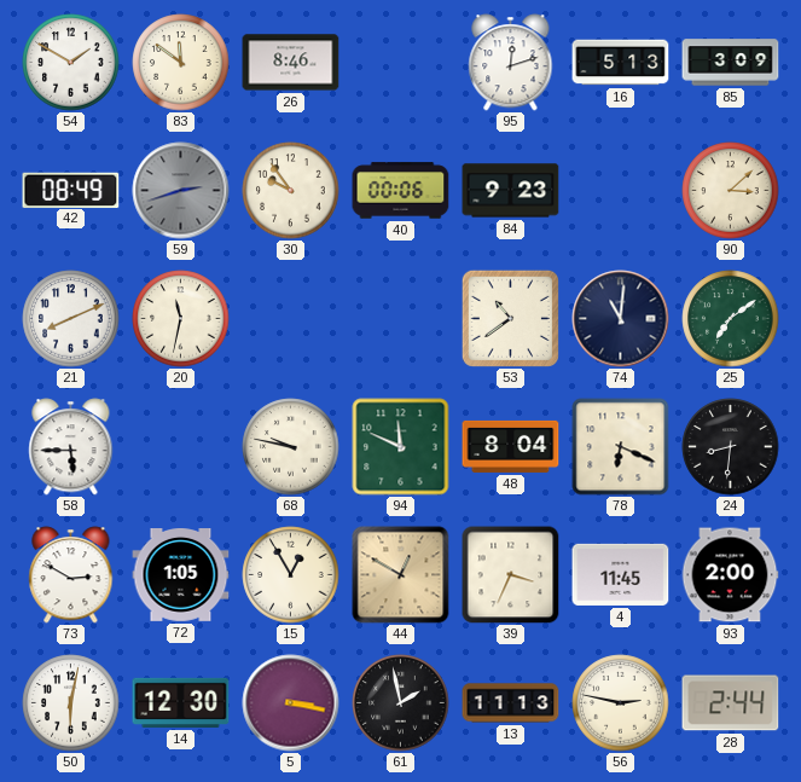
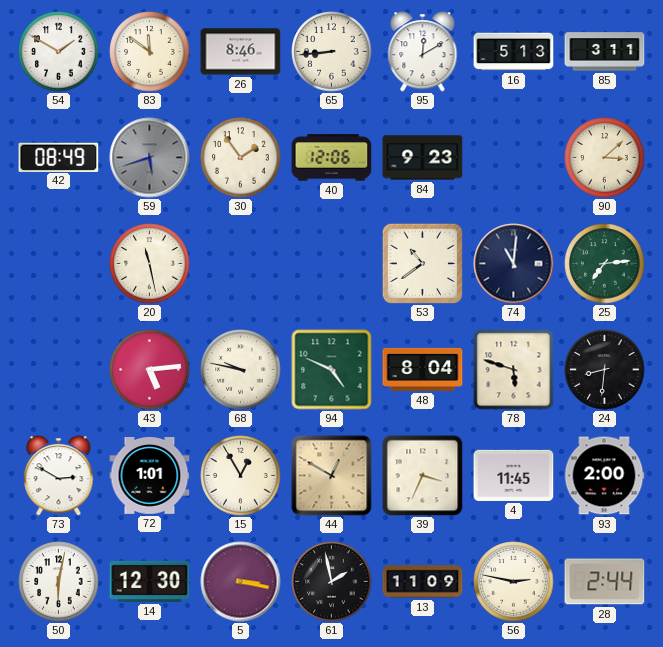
65: none -> 8:44
95: 12:12 -> 12:10
85: 3:09 -> 3:11
59: 2:42 -> 5:42
30: 9:54 -> 1:54
40: 00:06 -> 12:06
21: 8:11 -> none
20: 11:32 -> 11:28
25: 7:09 -> 7:14
58: 5:45 -> none
43: none -> 5:14
94: 11:49 -> 4:49
78: 6:19 -> 5:48
72: 1:05 -> 1:01
13: 11:13 -> 11:09
